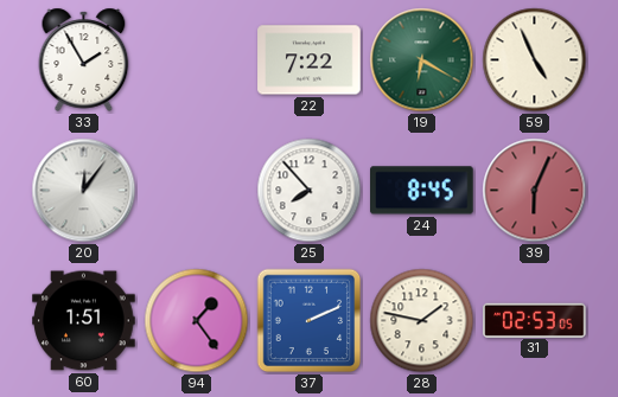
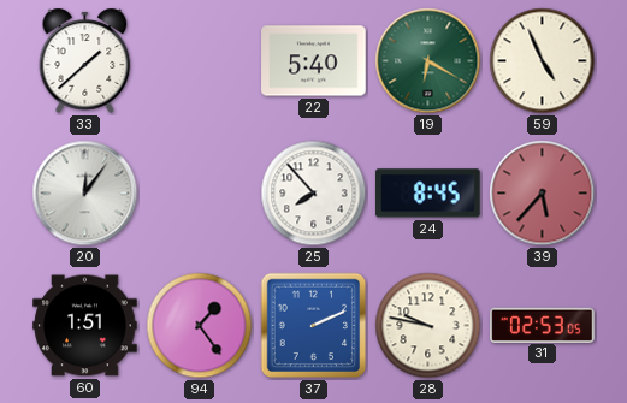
33: 1:55 -> 1:38
22: 7:22 -> 5:40
39: 6:04 -> 5:37
28: 1:47 -> 9:47
